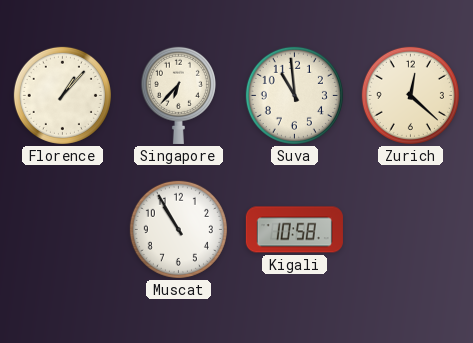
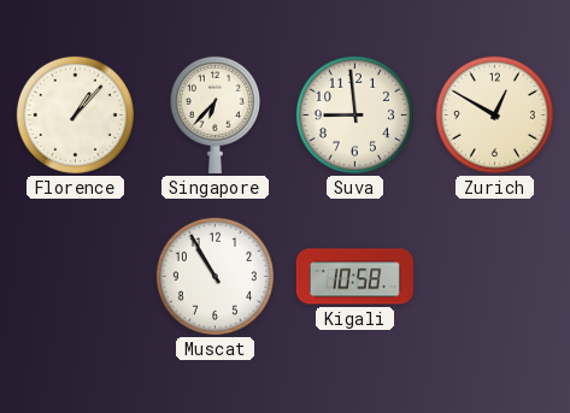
Suva: 10:59 -> 8:59
Zurich: 12:22 -> 12:50
